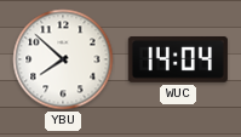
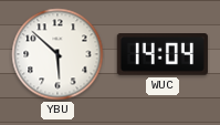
YBU: 7:52 -> 5:52
